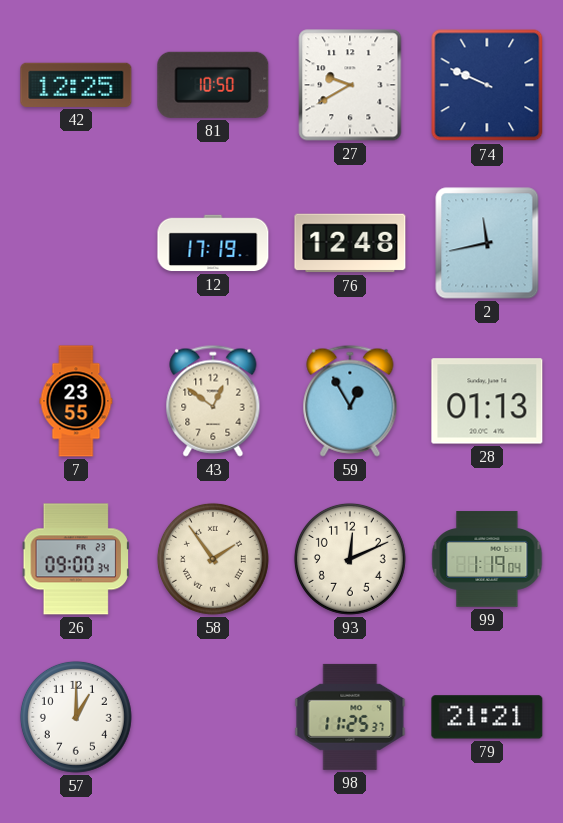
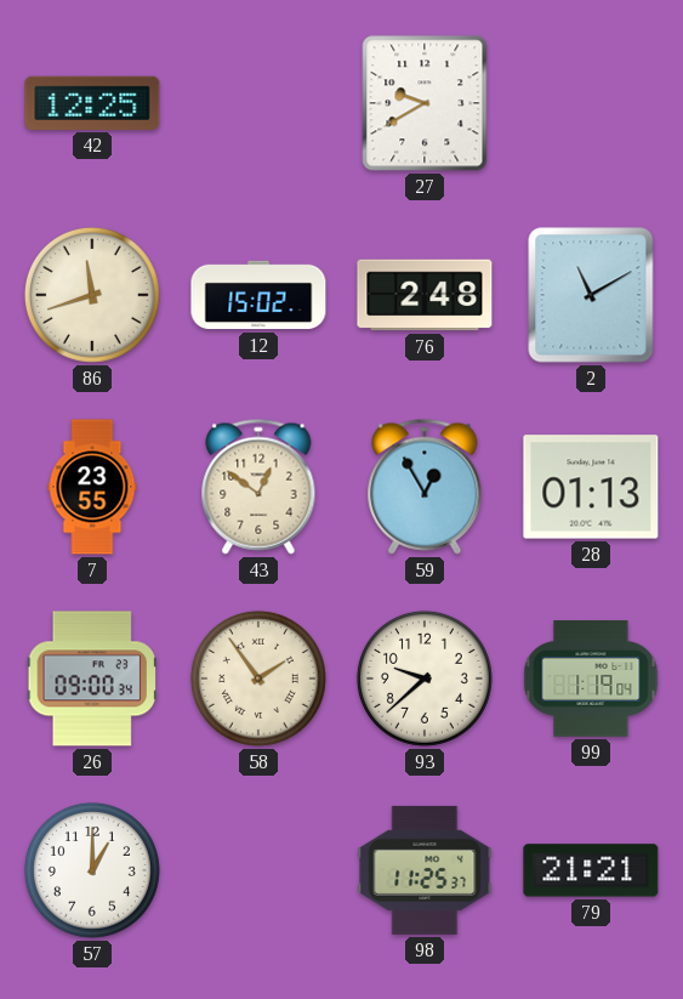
81: 10:50 -> none
74: 9:49 -> none
86: none -> 11:42
12: 17:19 -> 15:02
76: 12:48 -> 2:48
2: 11:43 -> 11:10
93: 12:11 -> 9:38
